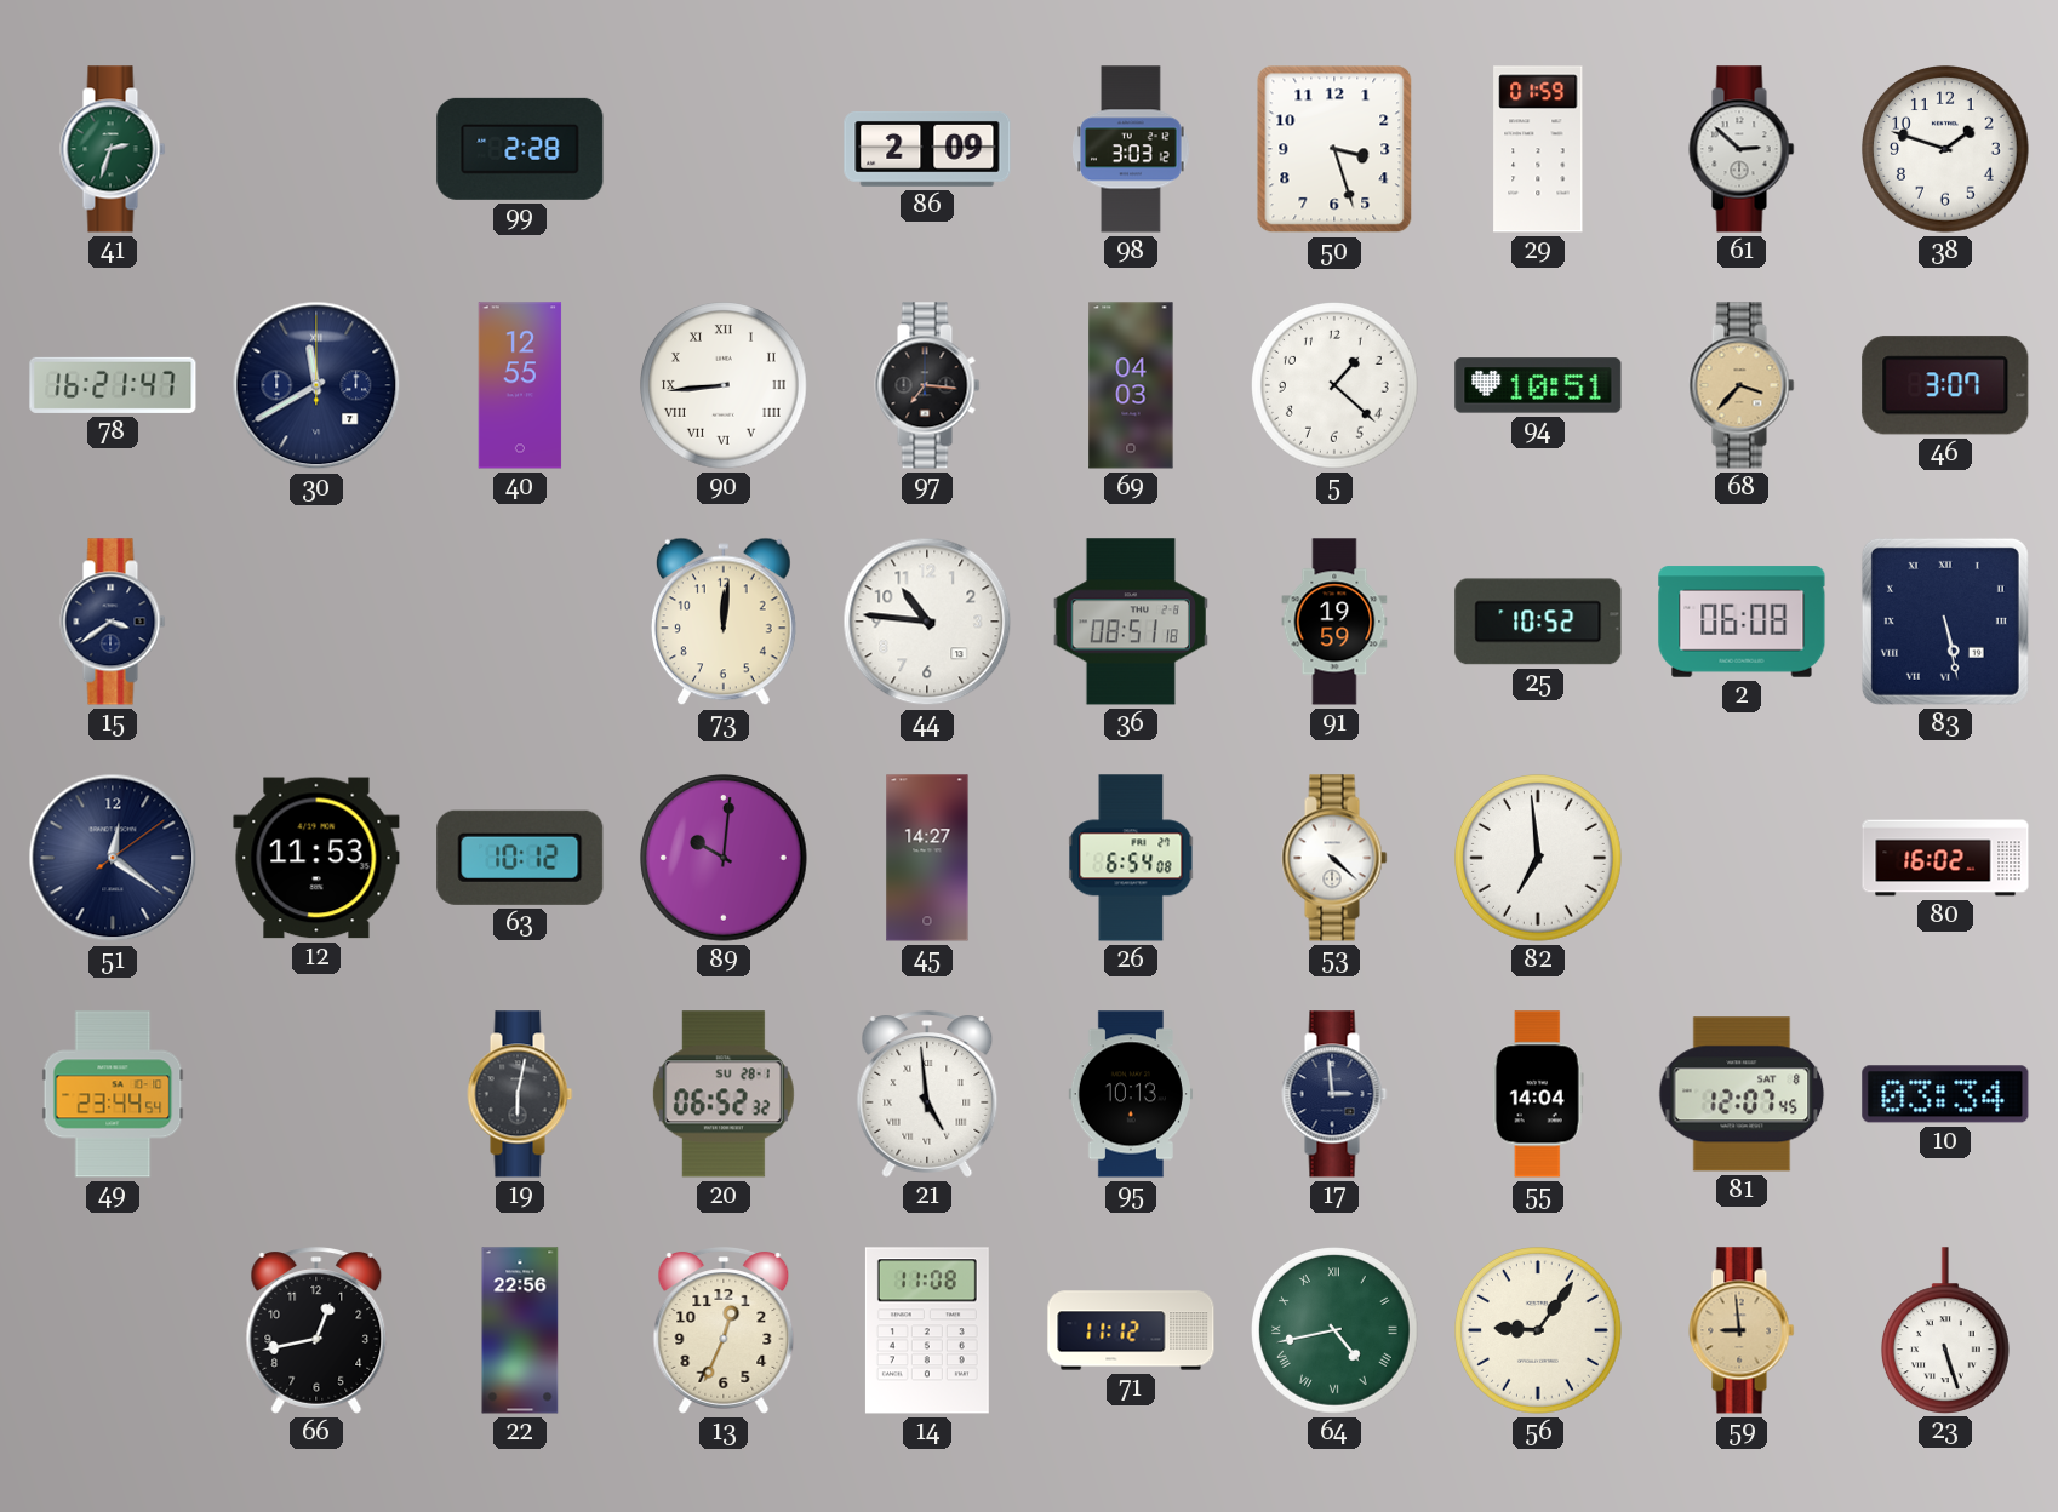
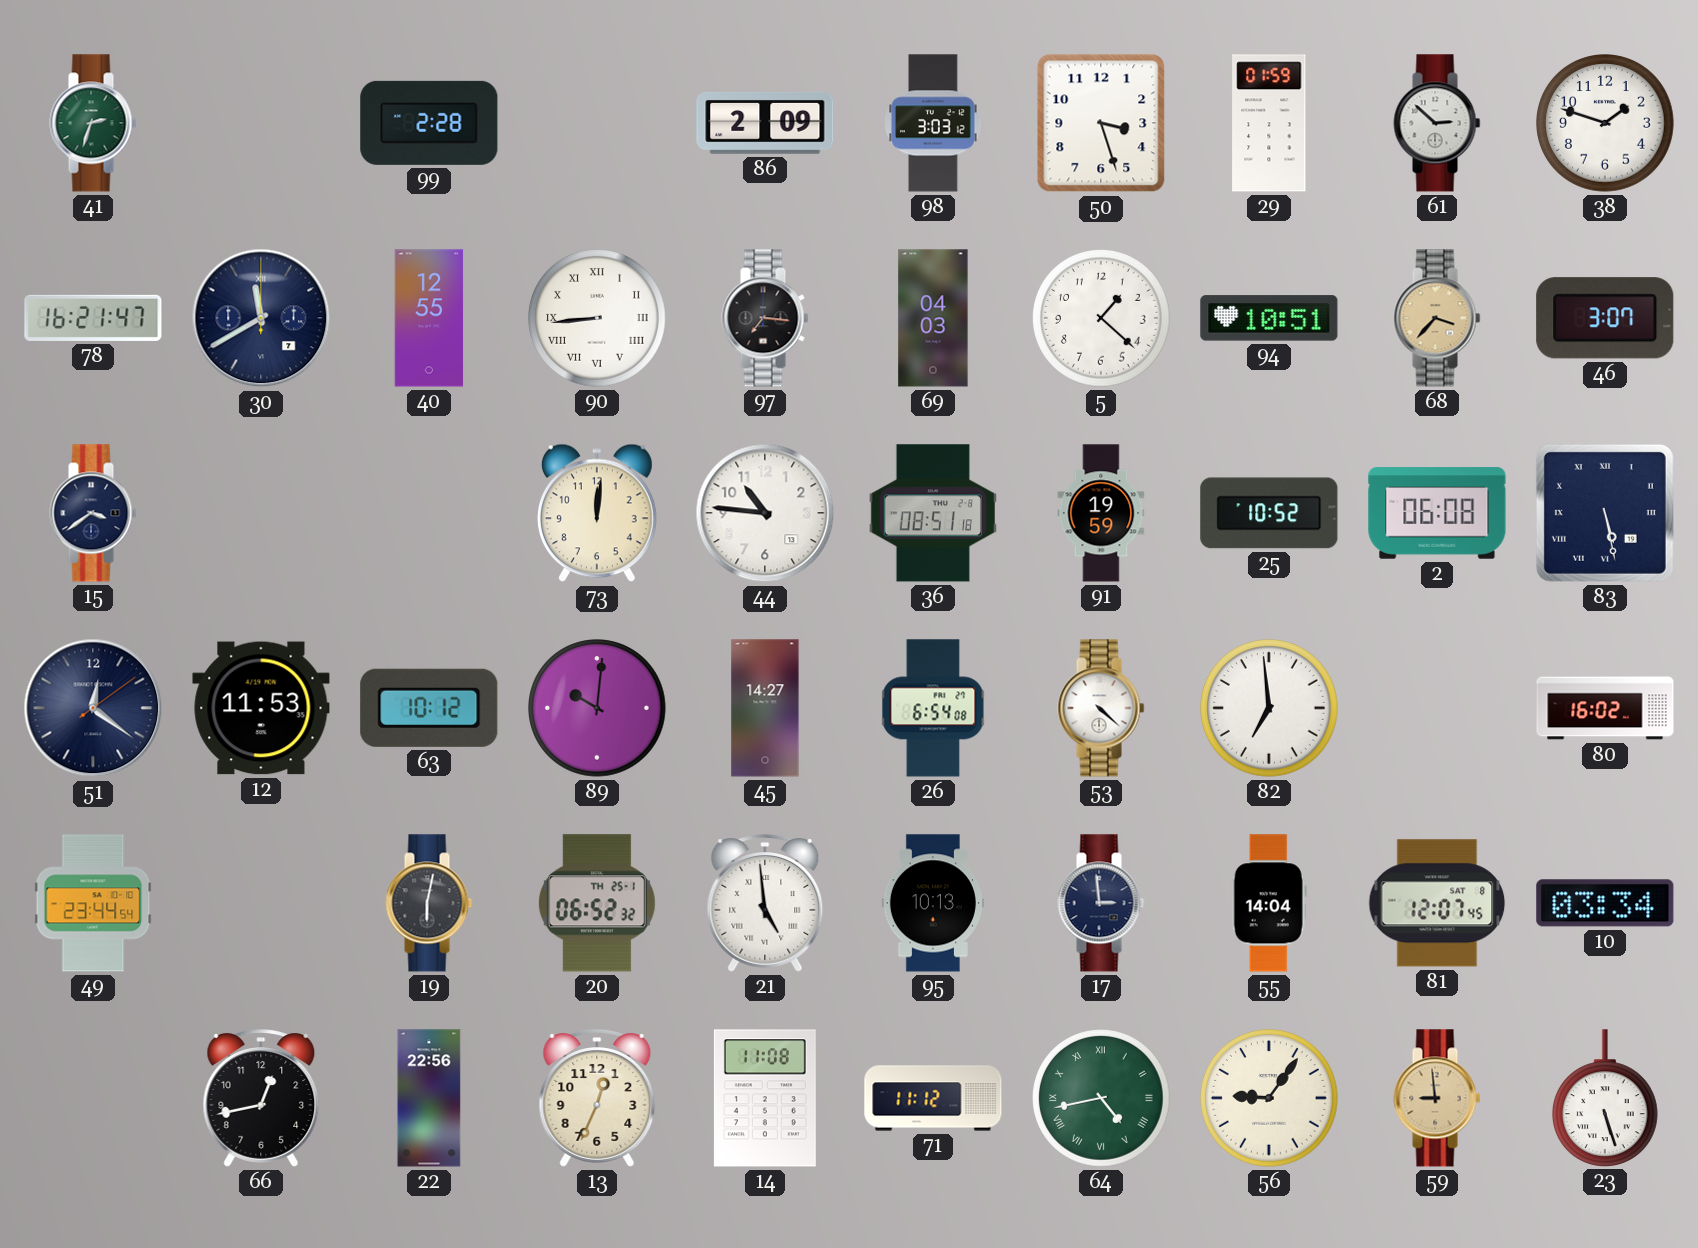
20 date: SU 28-1 -> TH 25-1
